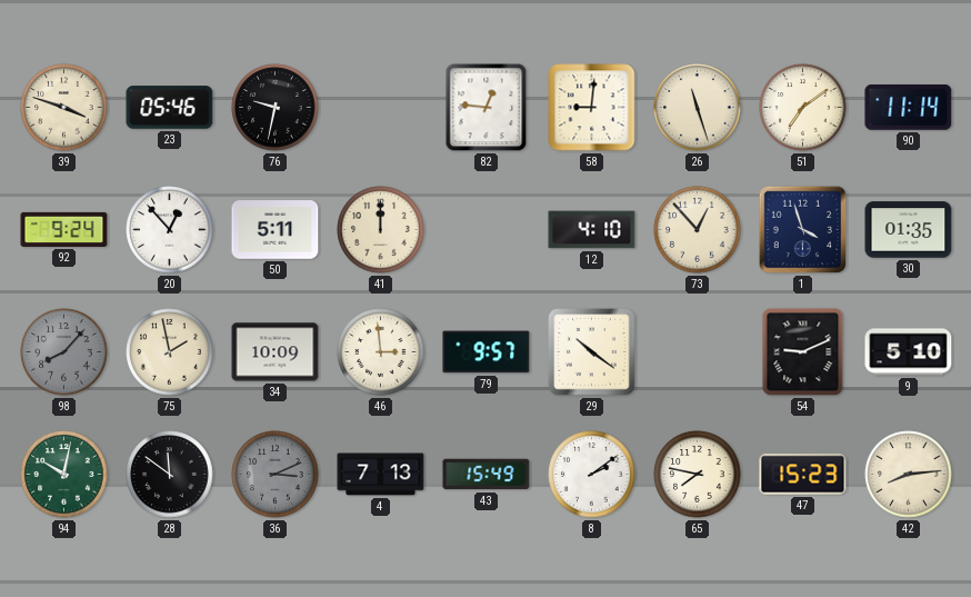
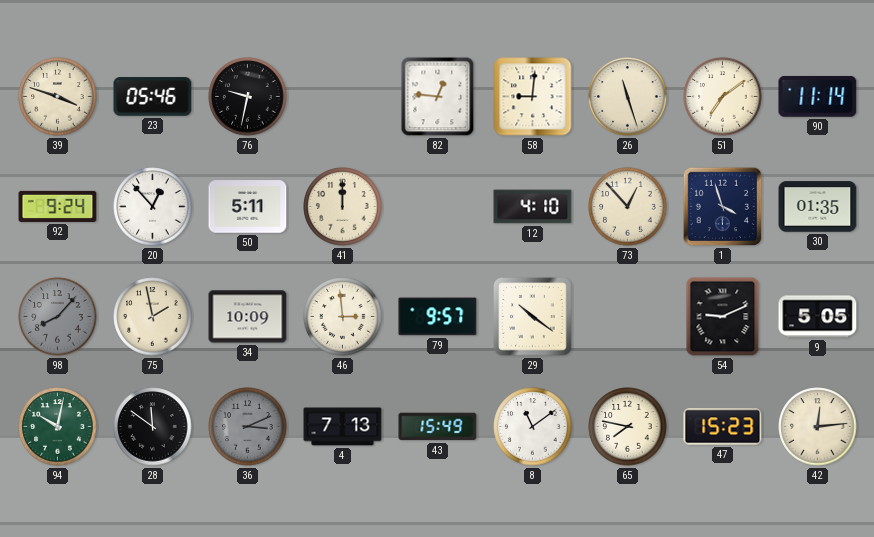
9: 5:10 -> 5:05
8: 2:09 -> 11:09
42: 8:14 -> 12:14
